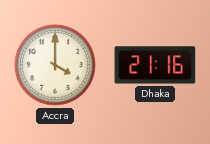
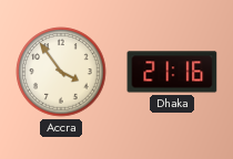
Accra: 4:00 -> 3:54
